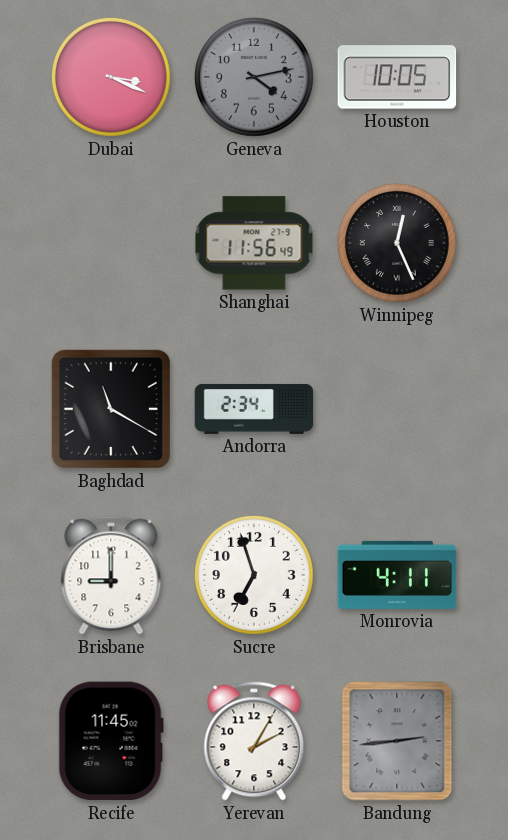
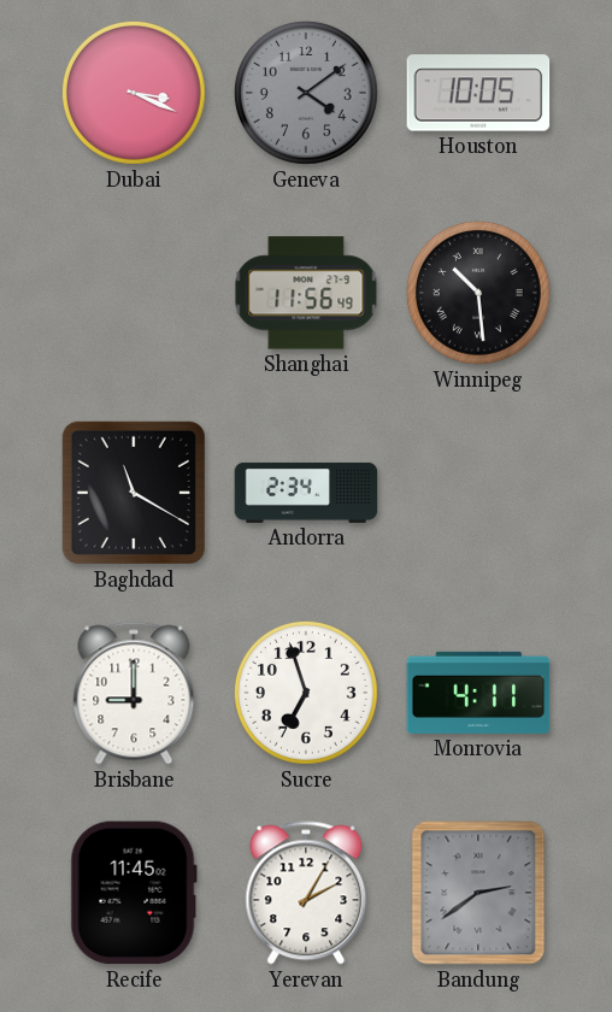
Geneva: 4:13 -> 4:09
Winnipeg: 12:26 -> 10:29
Bandung: 2:44 -> 2:39
